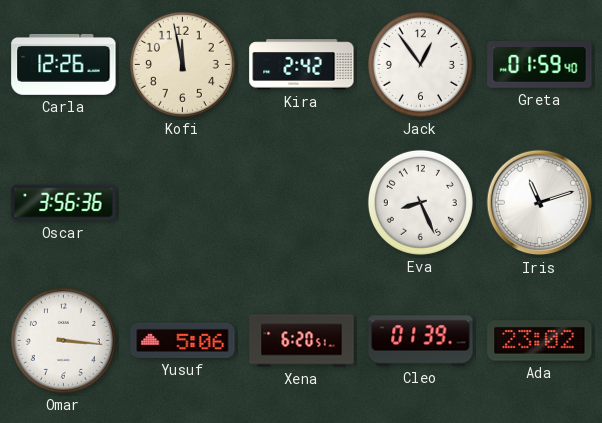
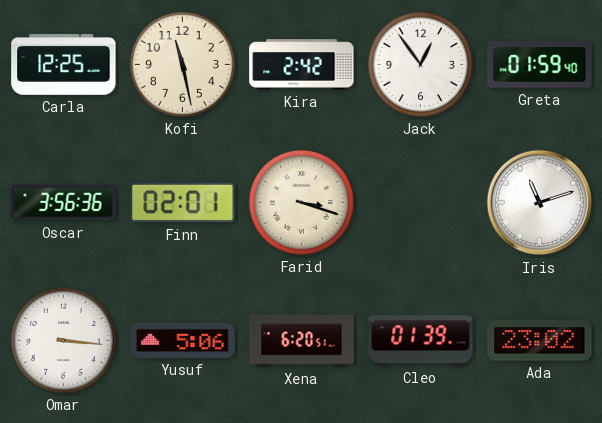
Carla: 12:26 -> 12:25
Kofi: 11:58 -> 11:28
Finn: none -> 02:01
Farid: none -> 3:18
Eva: 8:26 -> none
